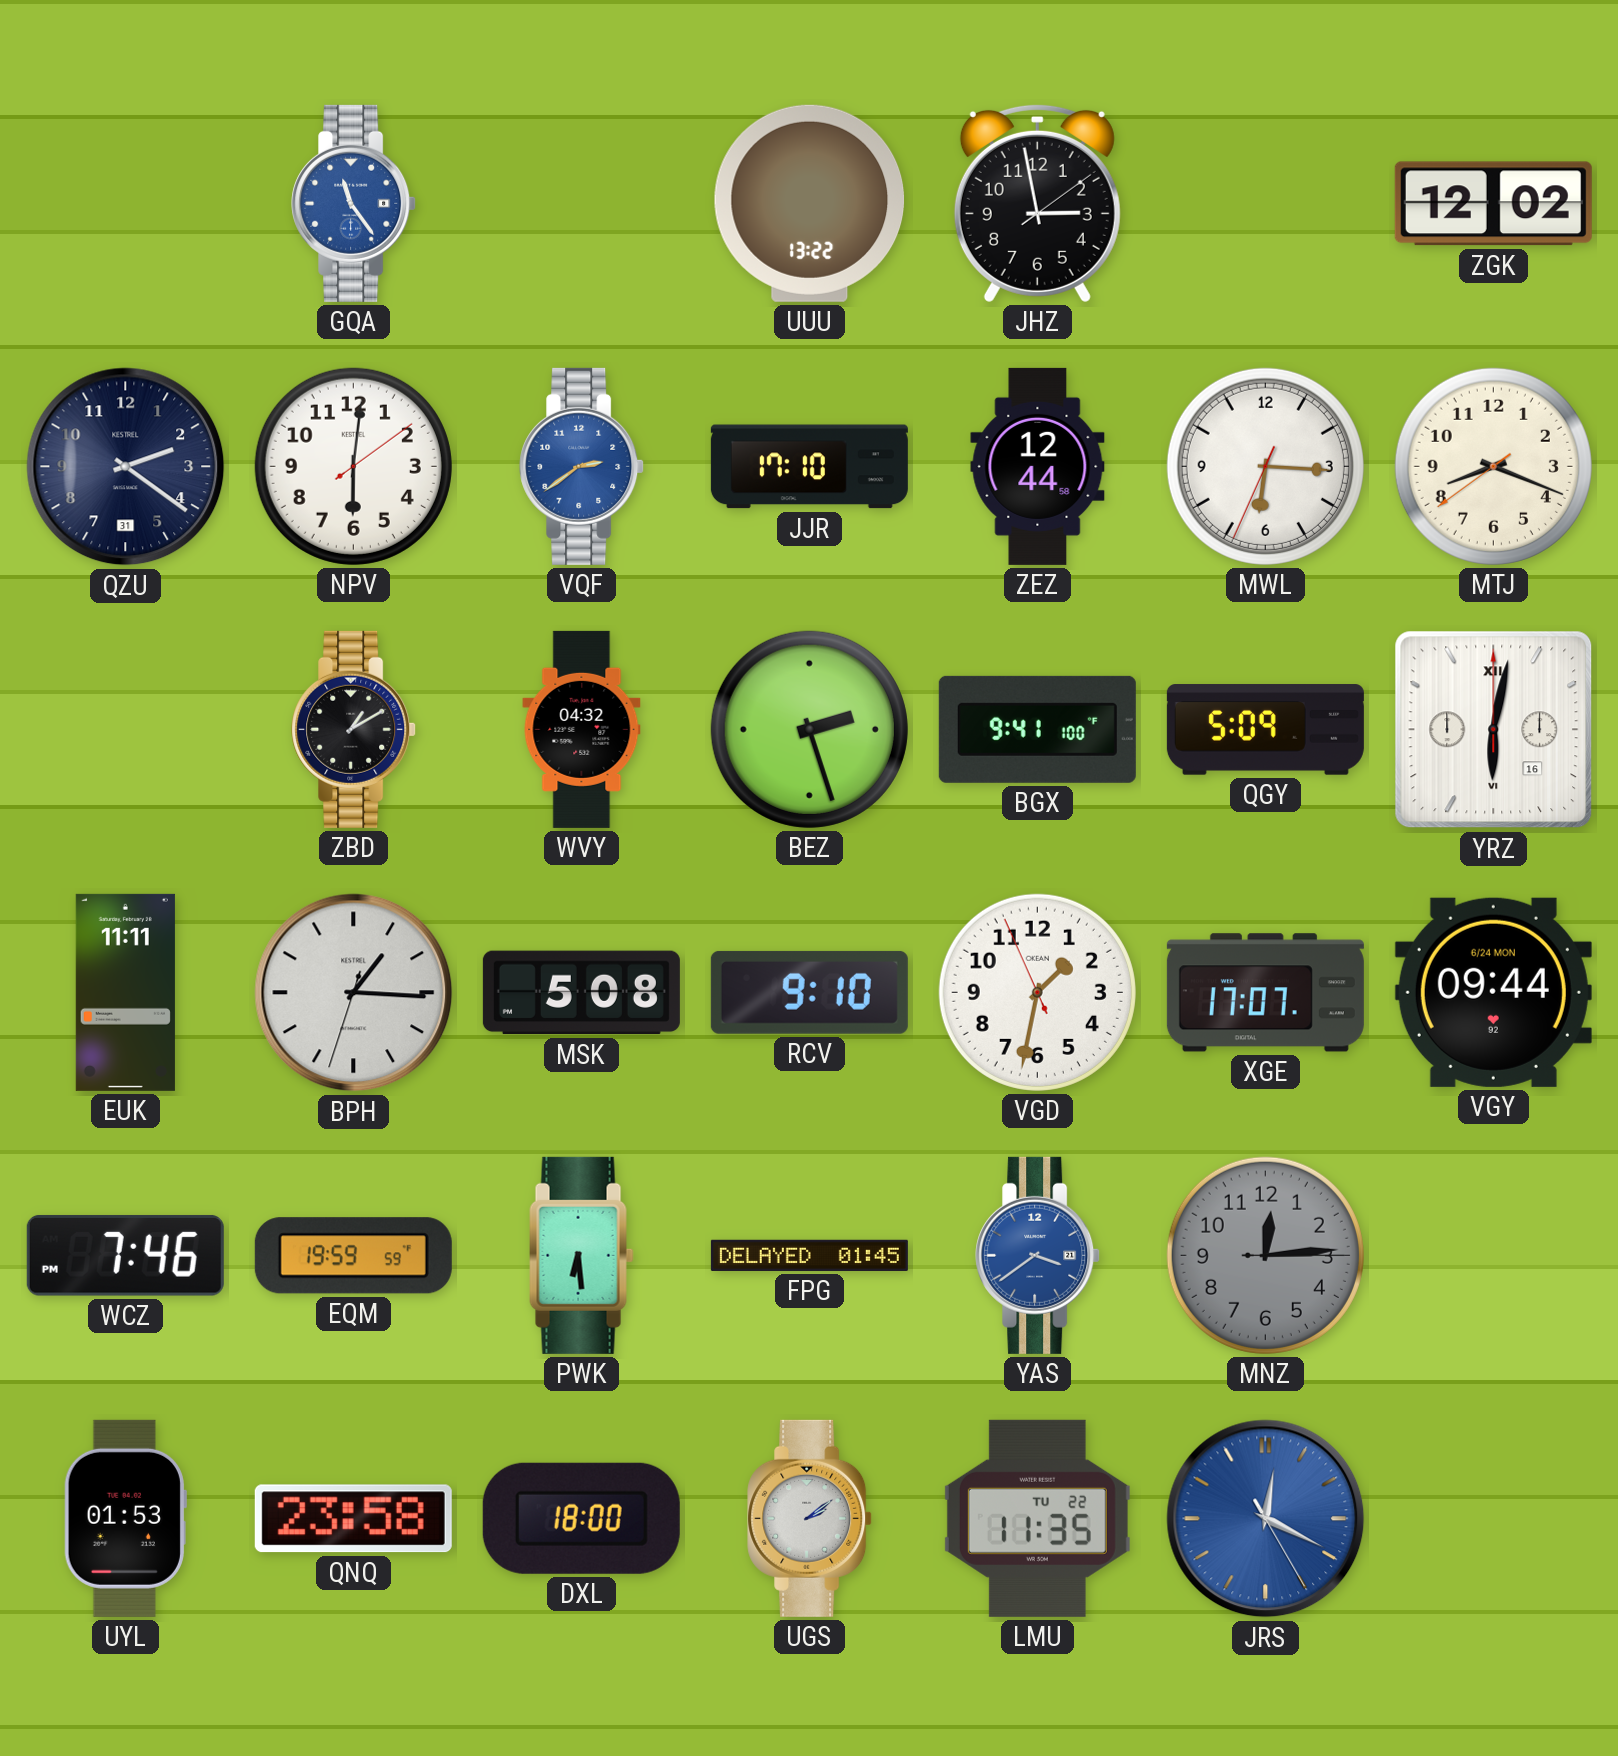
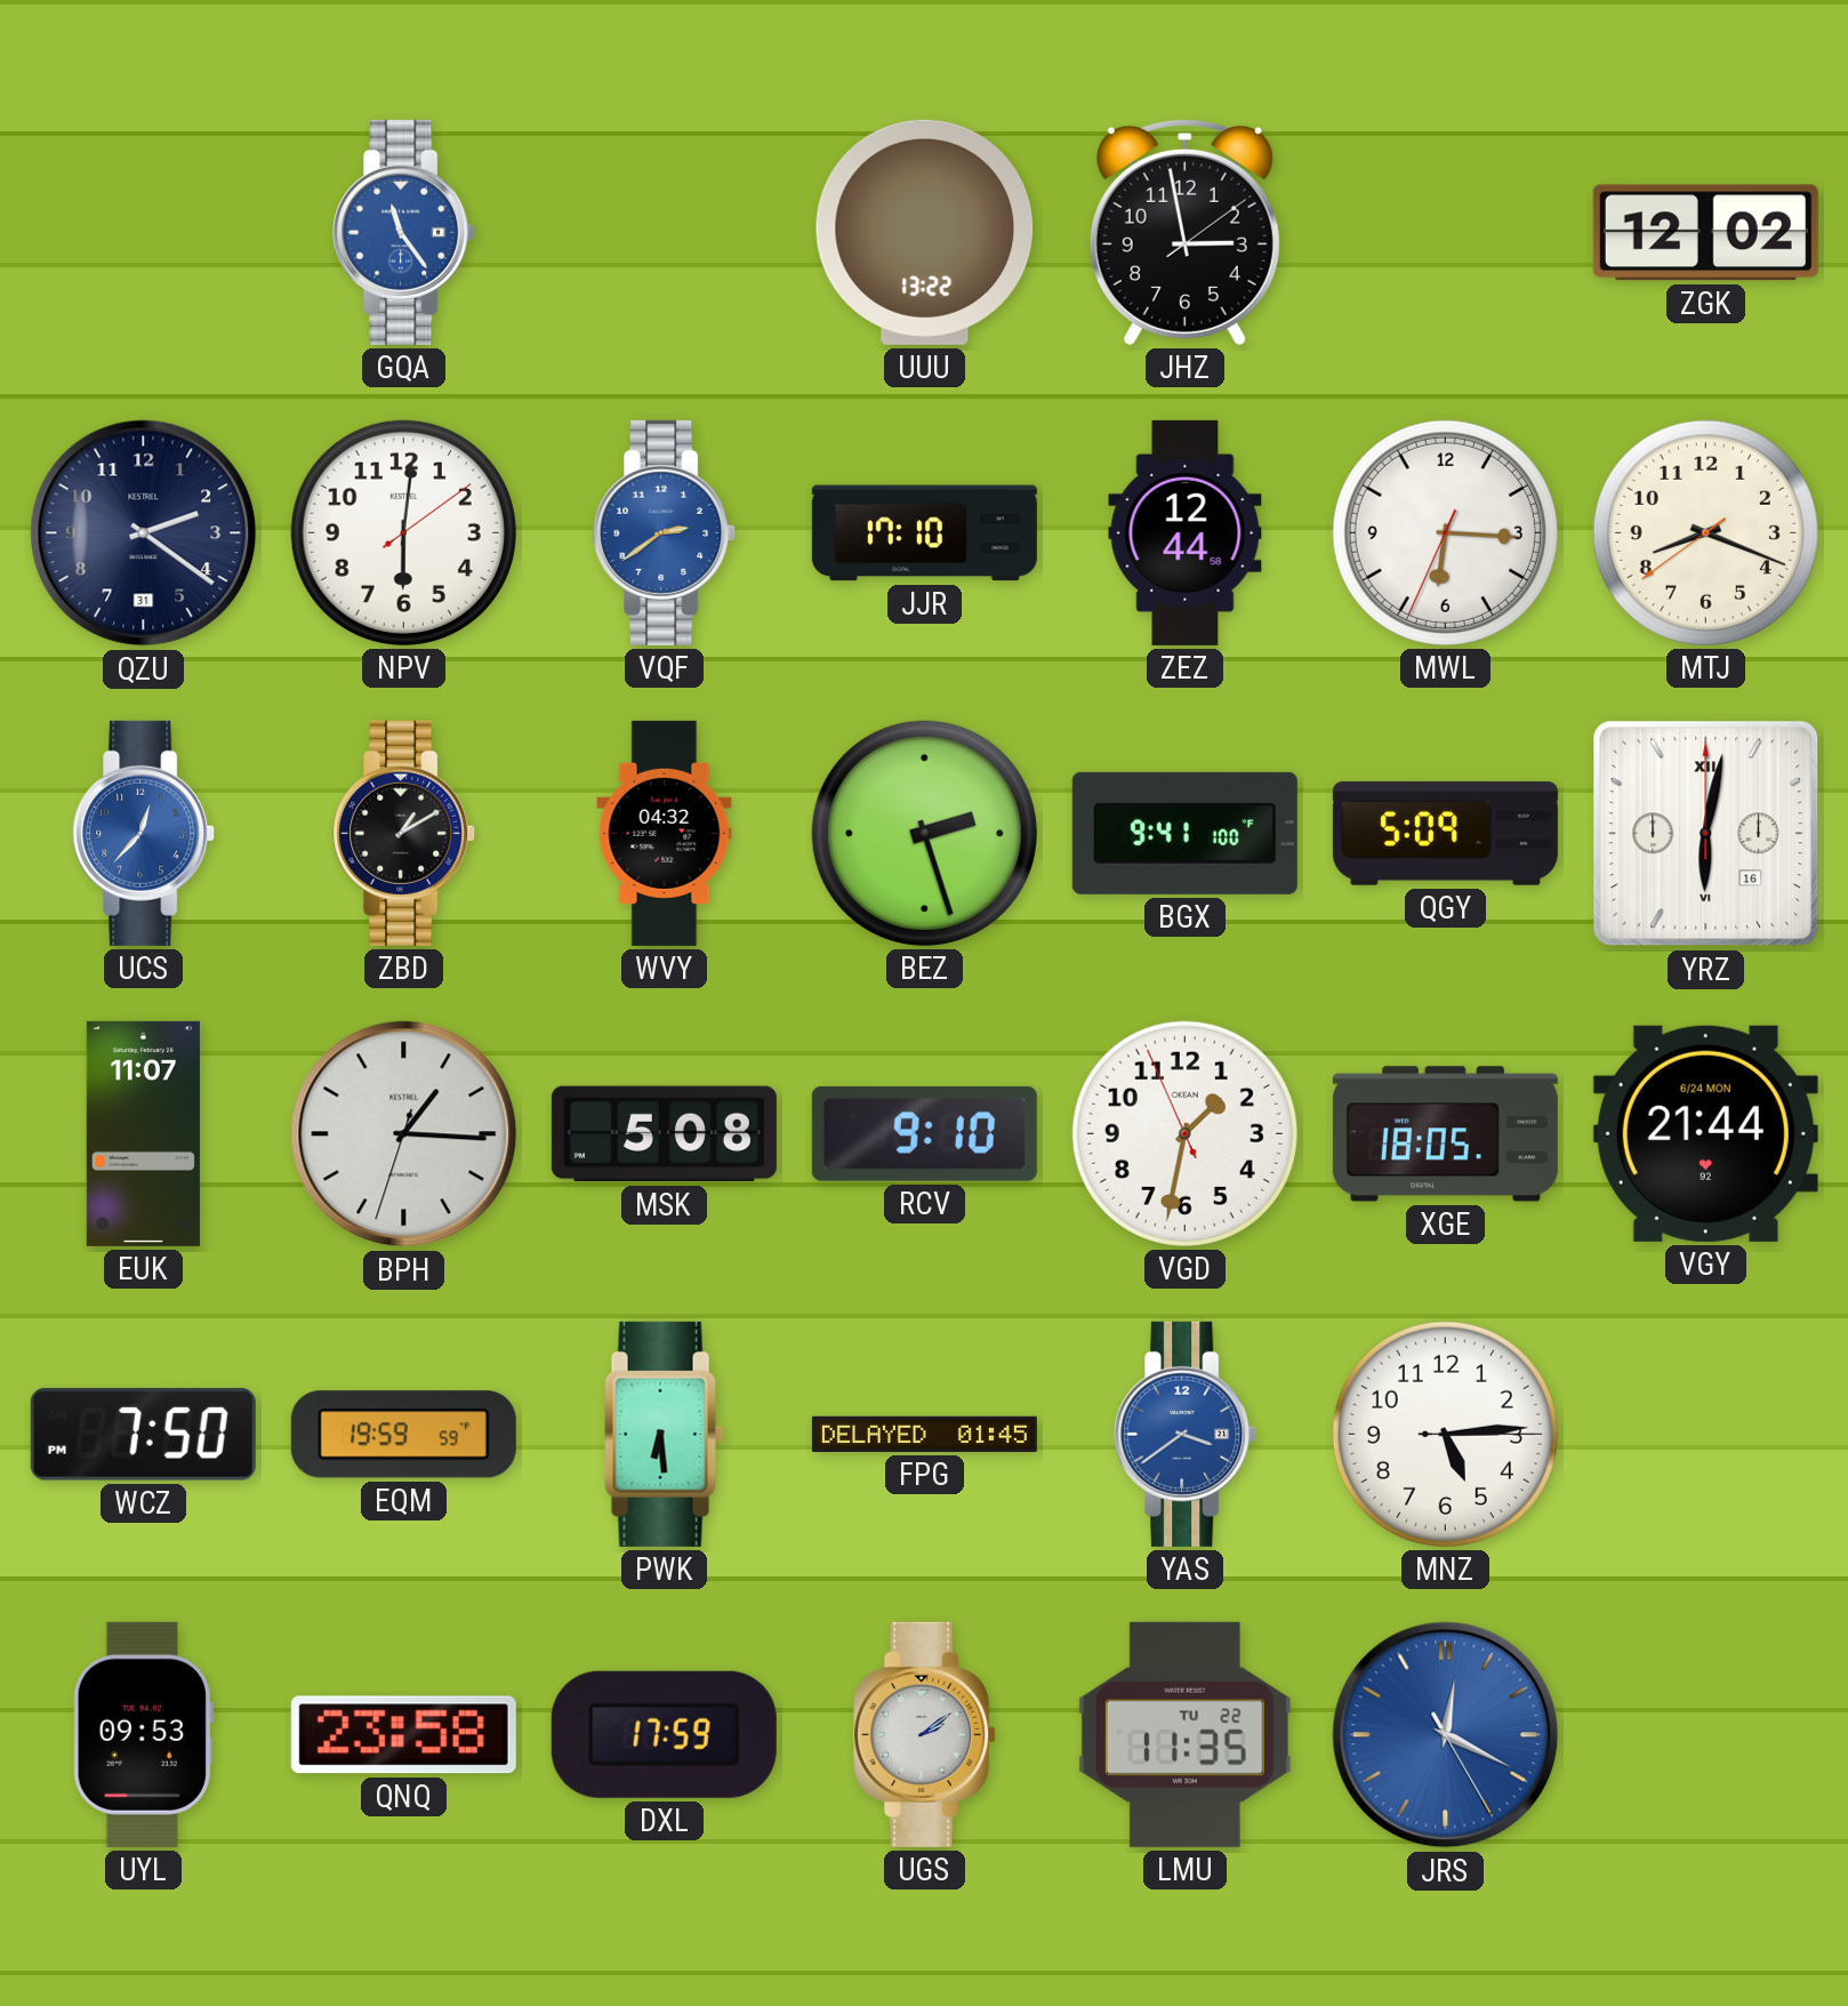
UCS: none -> 12:37
EUK: 11:11 -> 11:07
XGE: 17:07 -> 18:05
VGY: 09:44 -> 21:44
WCZ: 7:46 -> 7:50
MNZ: 12:14 -> 5:14
MNZ dial: grey -> white
UYL: 01:53 -> 09:53
DXL: 18:00 -> 17:59
